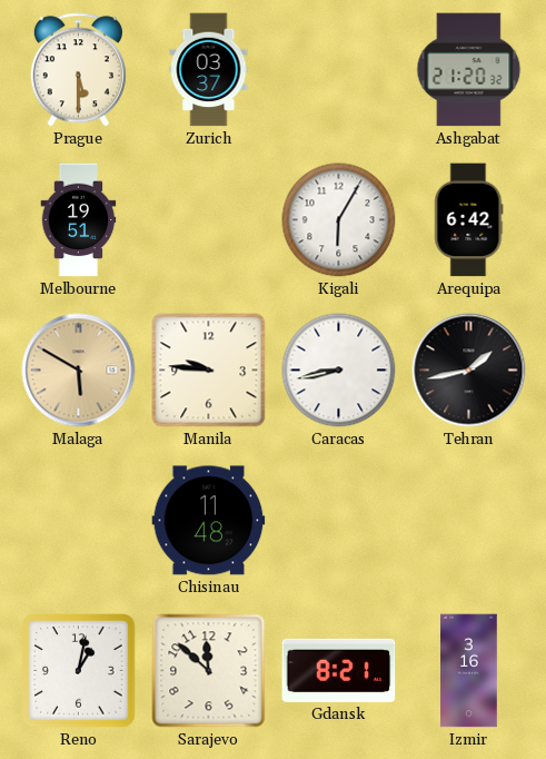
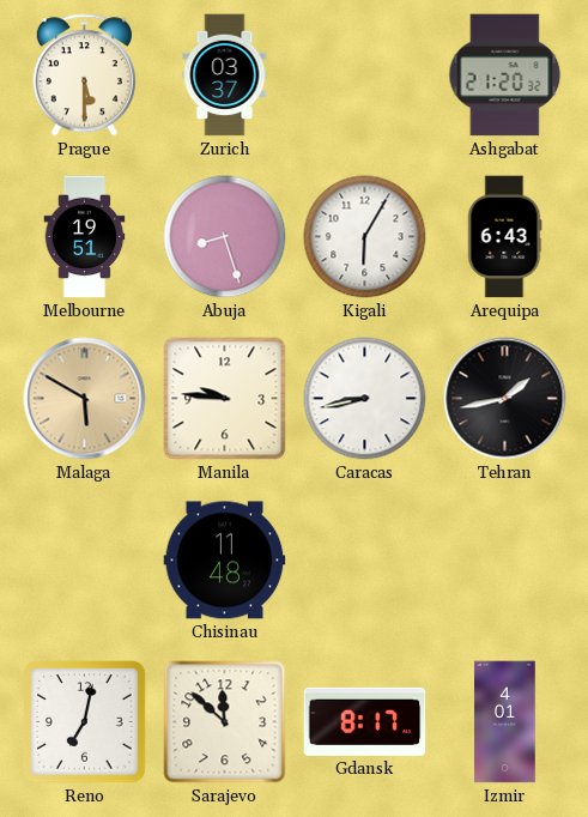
Abuja: none -> 8:27
Arequipa: 6:42 -> 6:43
Reno: 1:02 -> 7:02
Gdansk: 8:21 -> 8:17
Izmir: 3:16 -> 4:01
